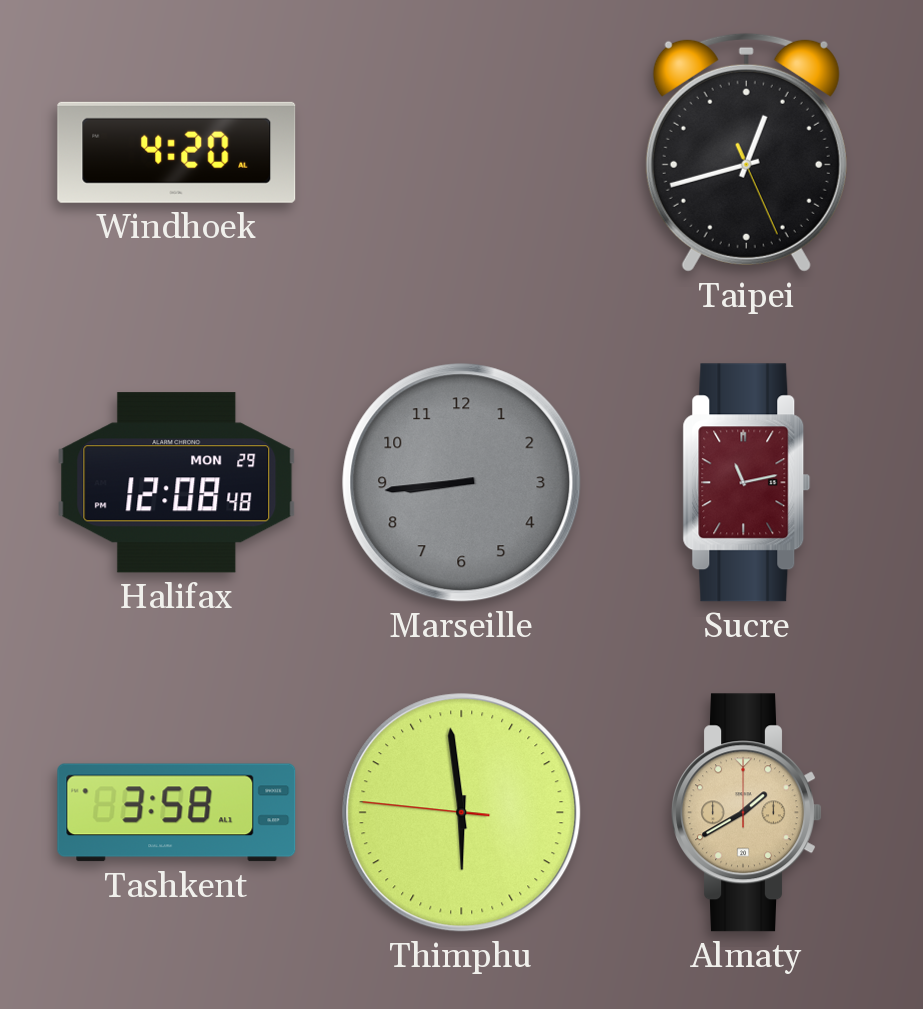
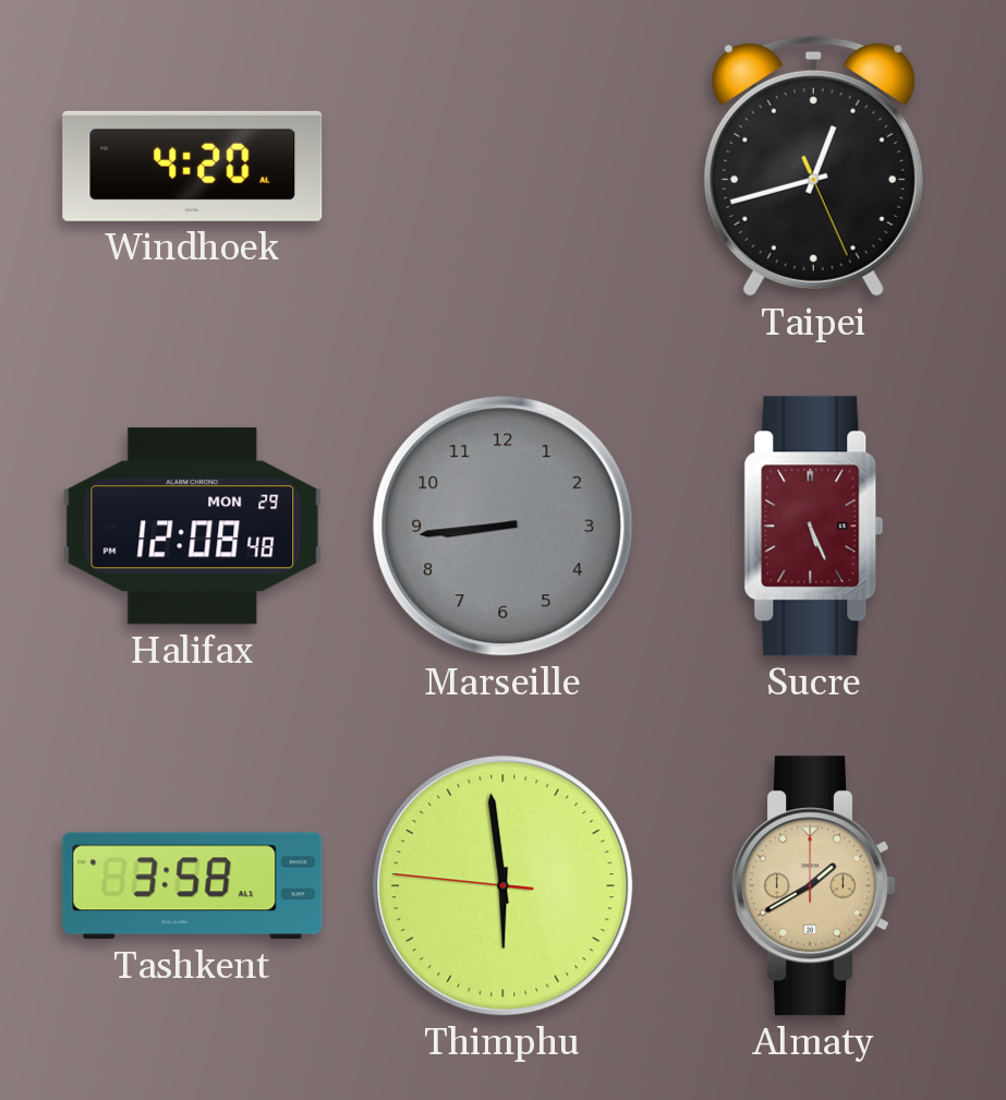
Sucre: 11:13 -> 5:26
